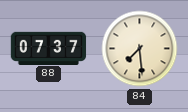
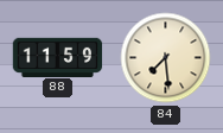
88: 07:37 -> 11:59
